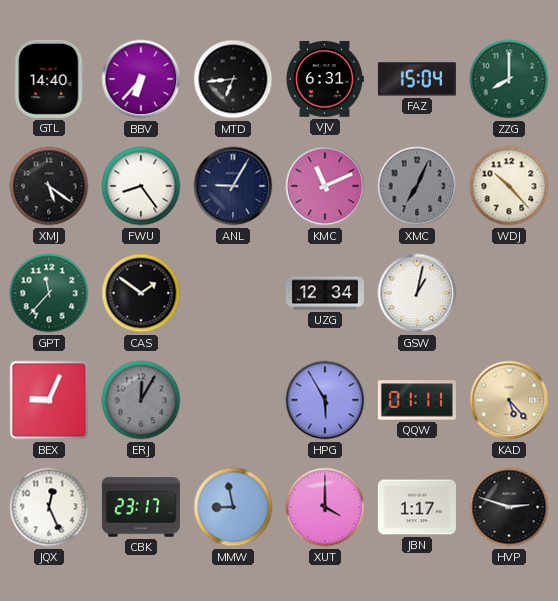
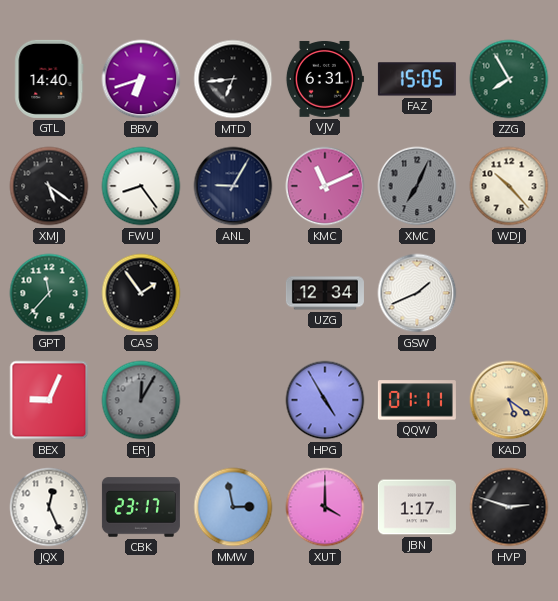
BBV: 6:37 -> 6:42
FAZ: 15:04 -> 15:05
ZZG: 8:00 -> 7:55
CAS: 1:51 -> 1:54
GSW: 1:02 -> 1:41
HPG: 5:55 -> 4:55
KAD: 5:23 -> 5:21
MMW: 8:58 -> 2:58
